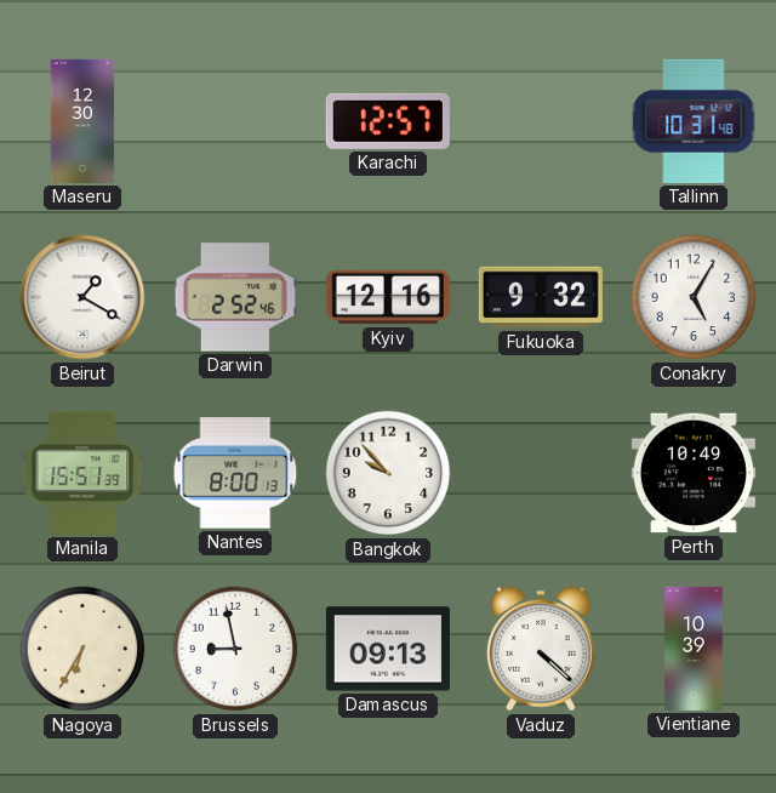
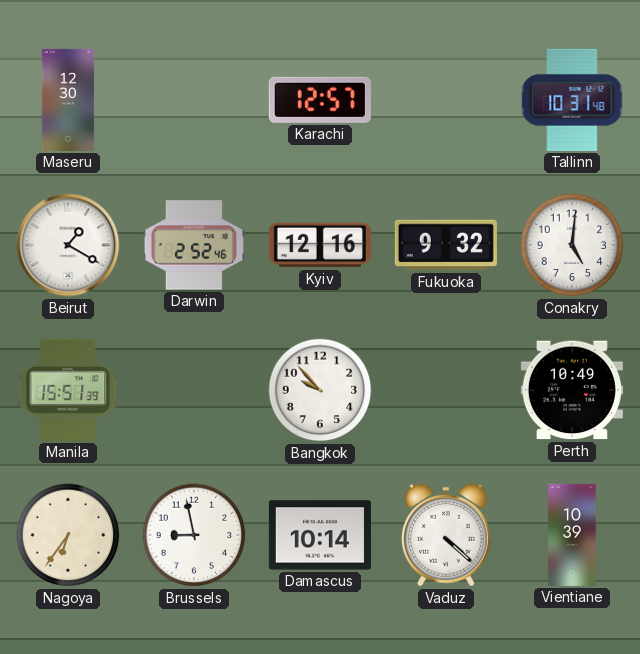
Conakry: 5:05 -> 5:01
Nantes: 8:00 -> none
Nagoya: 6:35 -> 6:36
Damascus: 09:13 -> 10:14
